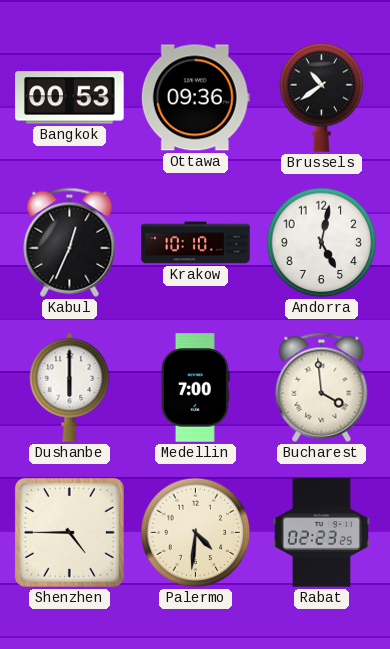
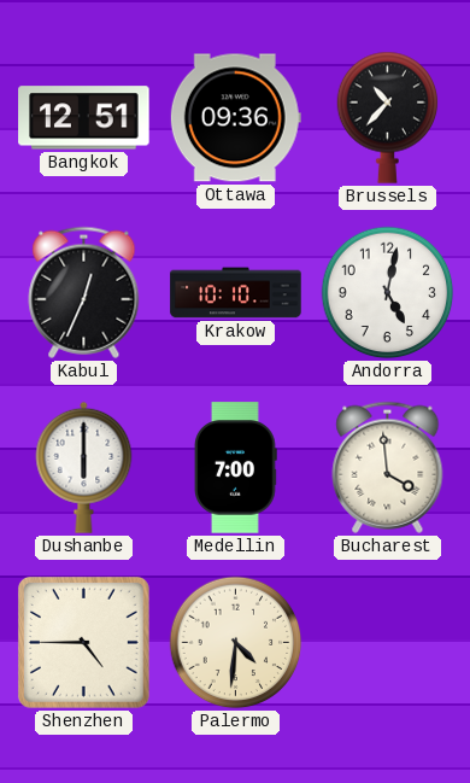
Bangkok: 00:53 -> 12:51
Brussels: 10:39 -> 10:37
Rabat: 02:23 -> none
